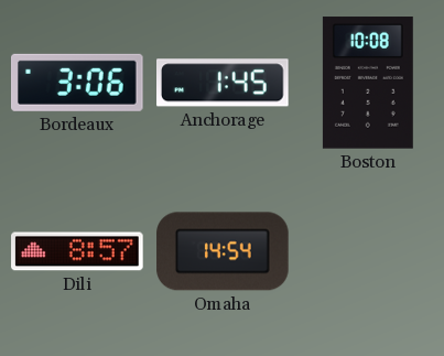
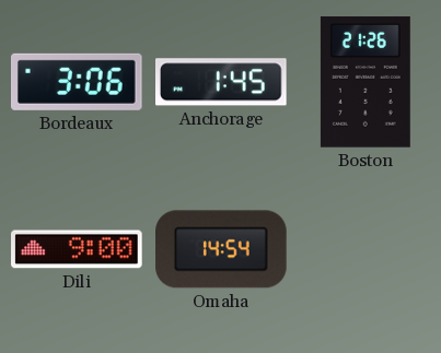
Boston: 10:08 -> 21:26
Dili: 8:57 -> 9:00
